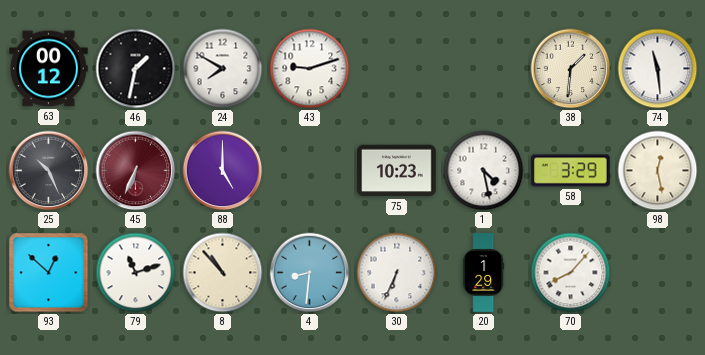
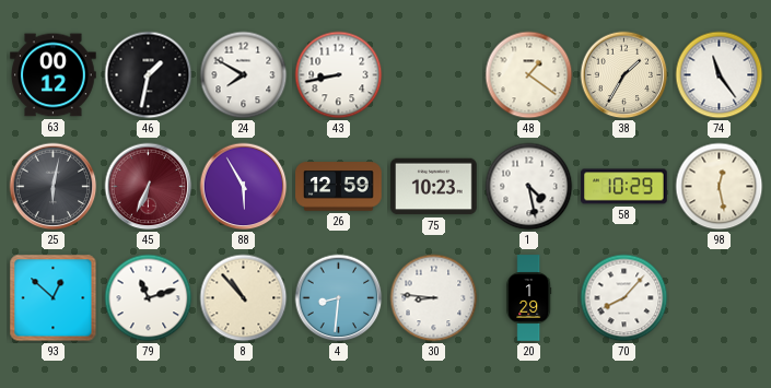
43: 9:12 -> 8:43
48: none -> 1:21
38: 1:31 -> 1:35
74: 11:29 -> 11:24
25: 10:26 -> 6:02
88: 5:00 -> 5:55
26: none -> 12:59
58: 3:29 -> 10:29
30: 6:34 -> 8:46
